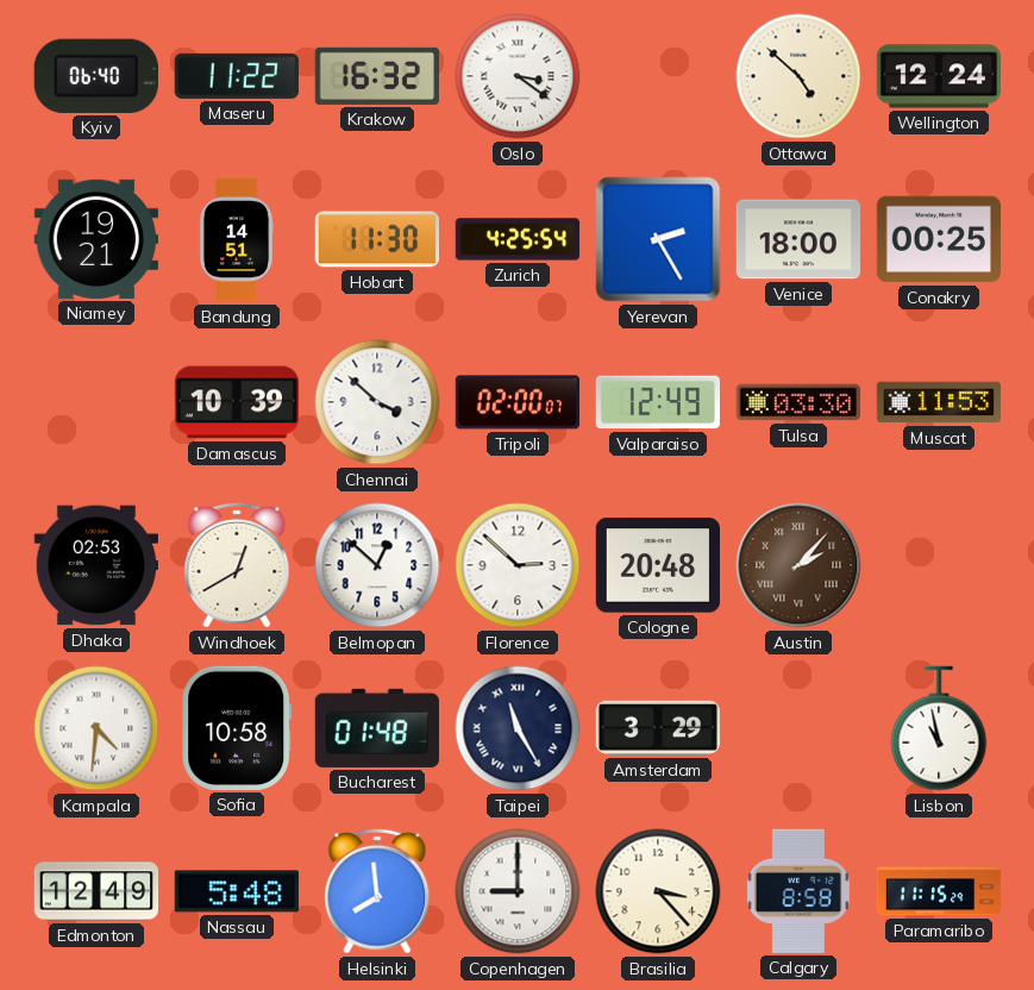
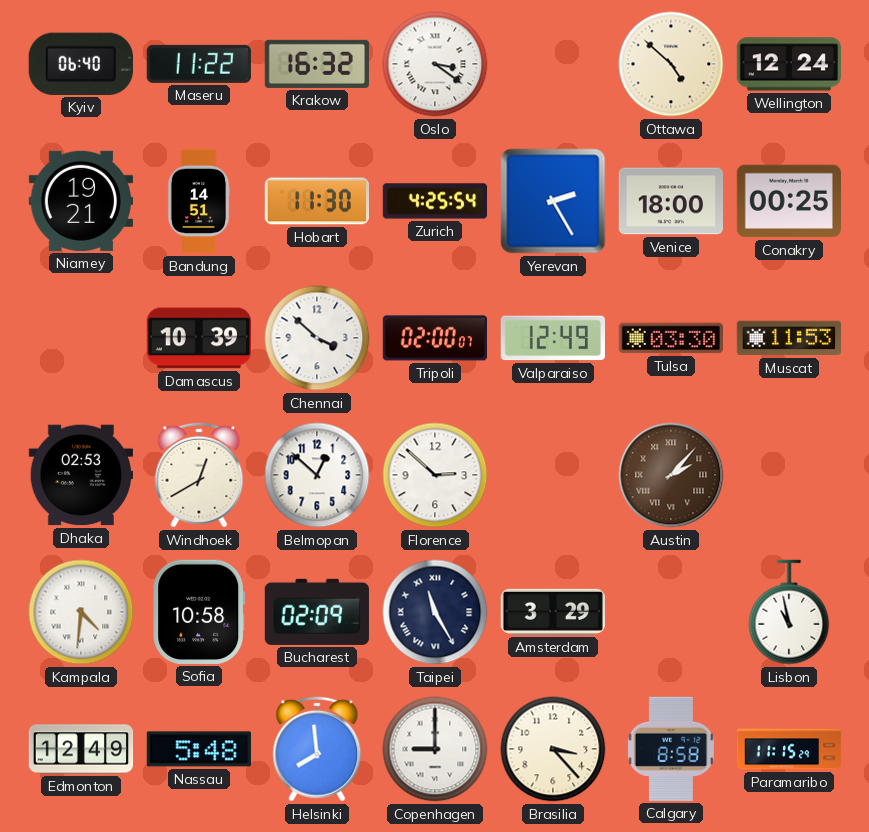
Cologne: 20:48 -> none
Bucharest: 01:48 -> 02:09
